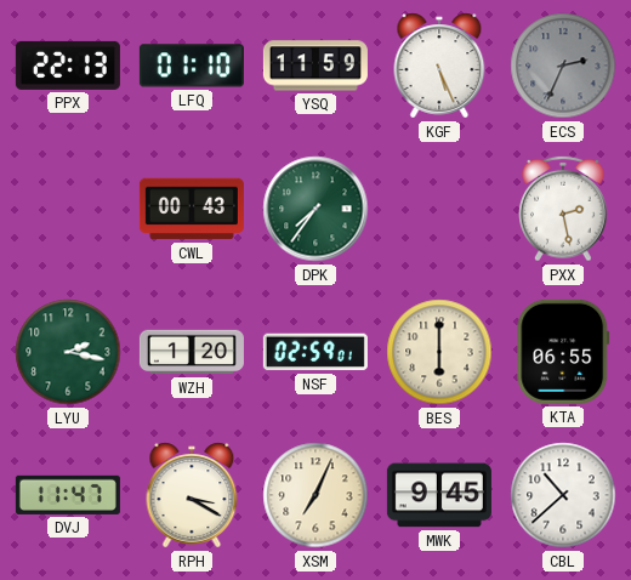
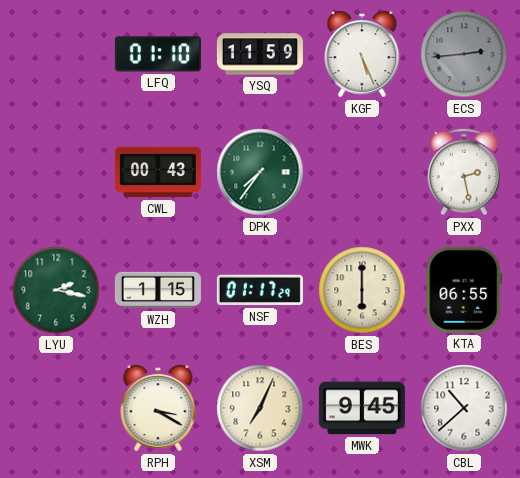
PPX: 22:13 -> none
ECS: 2:34 -> 2:44
WZH: 1:20 -> 1:15
NSF: 02:59 -> 01:17
DVJ: 11:47 -> none
